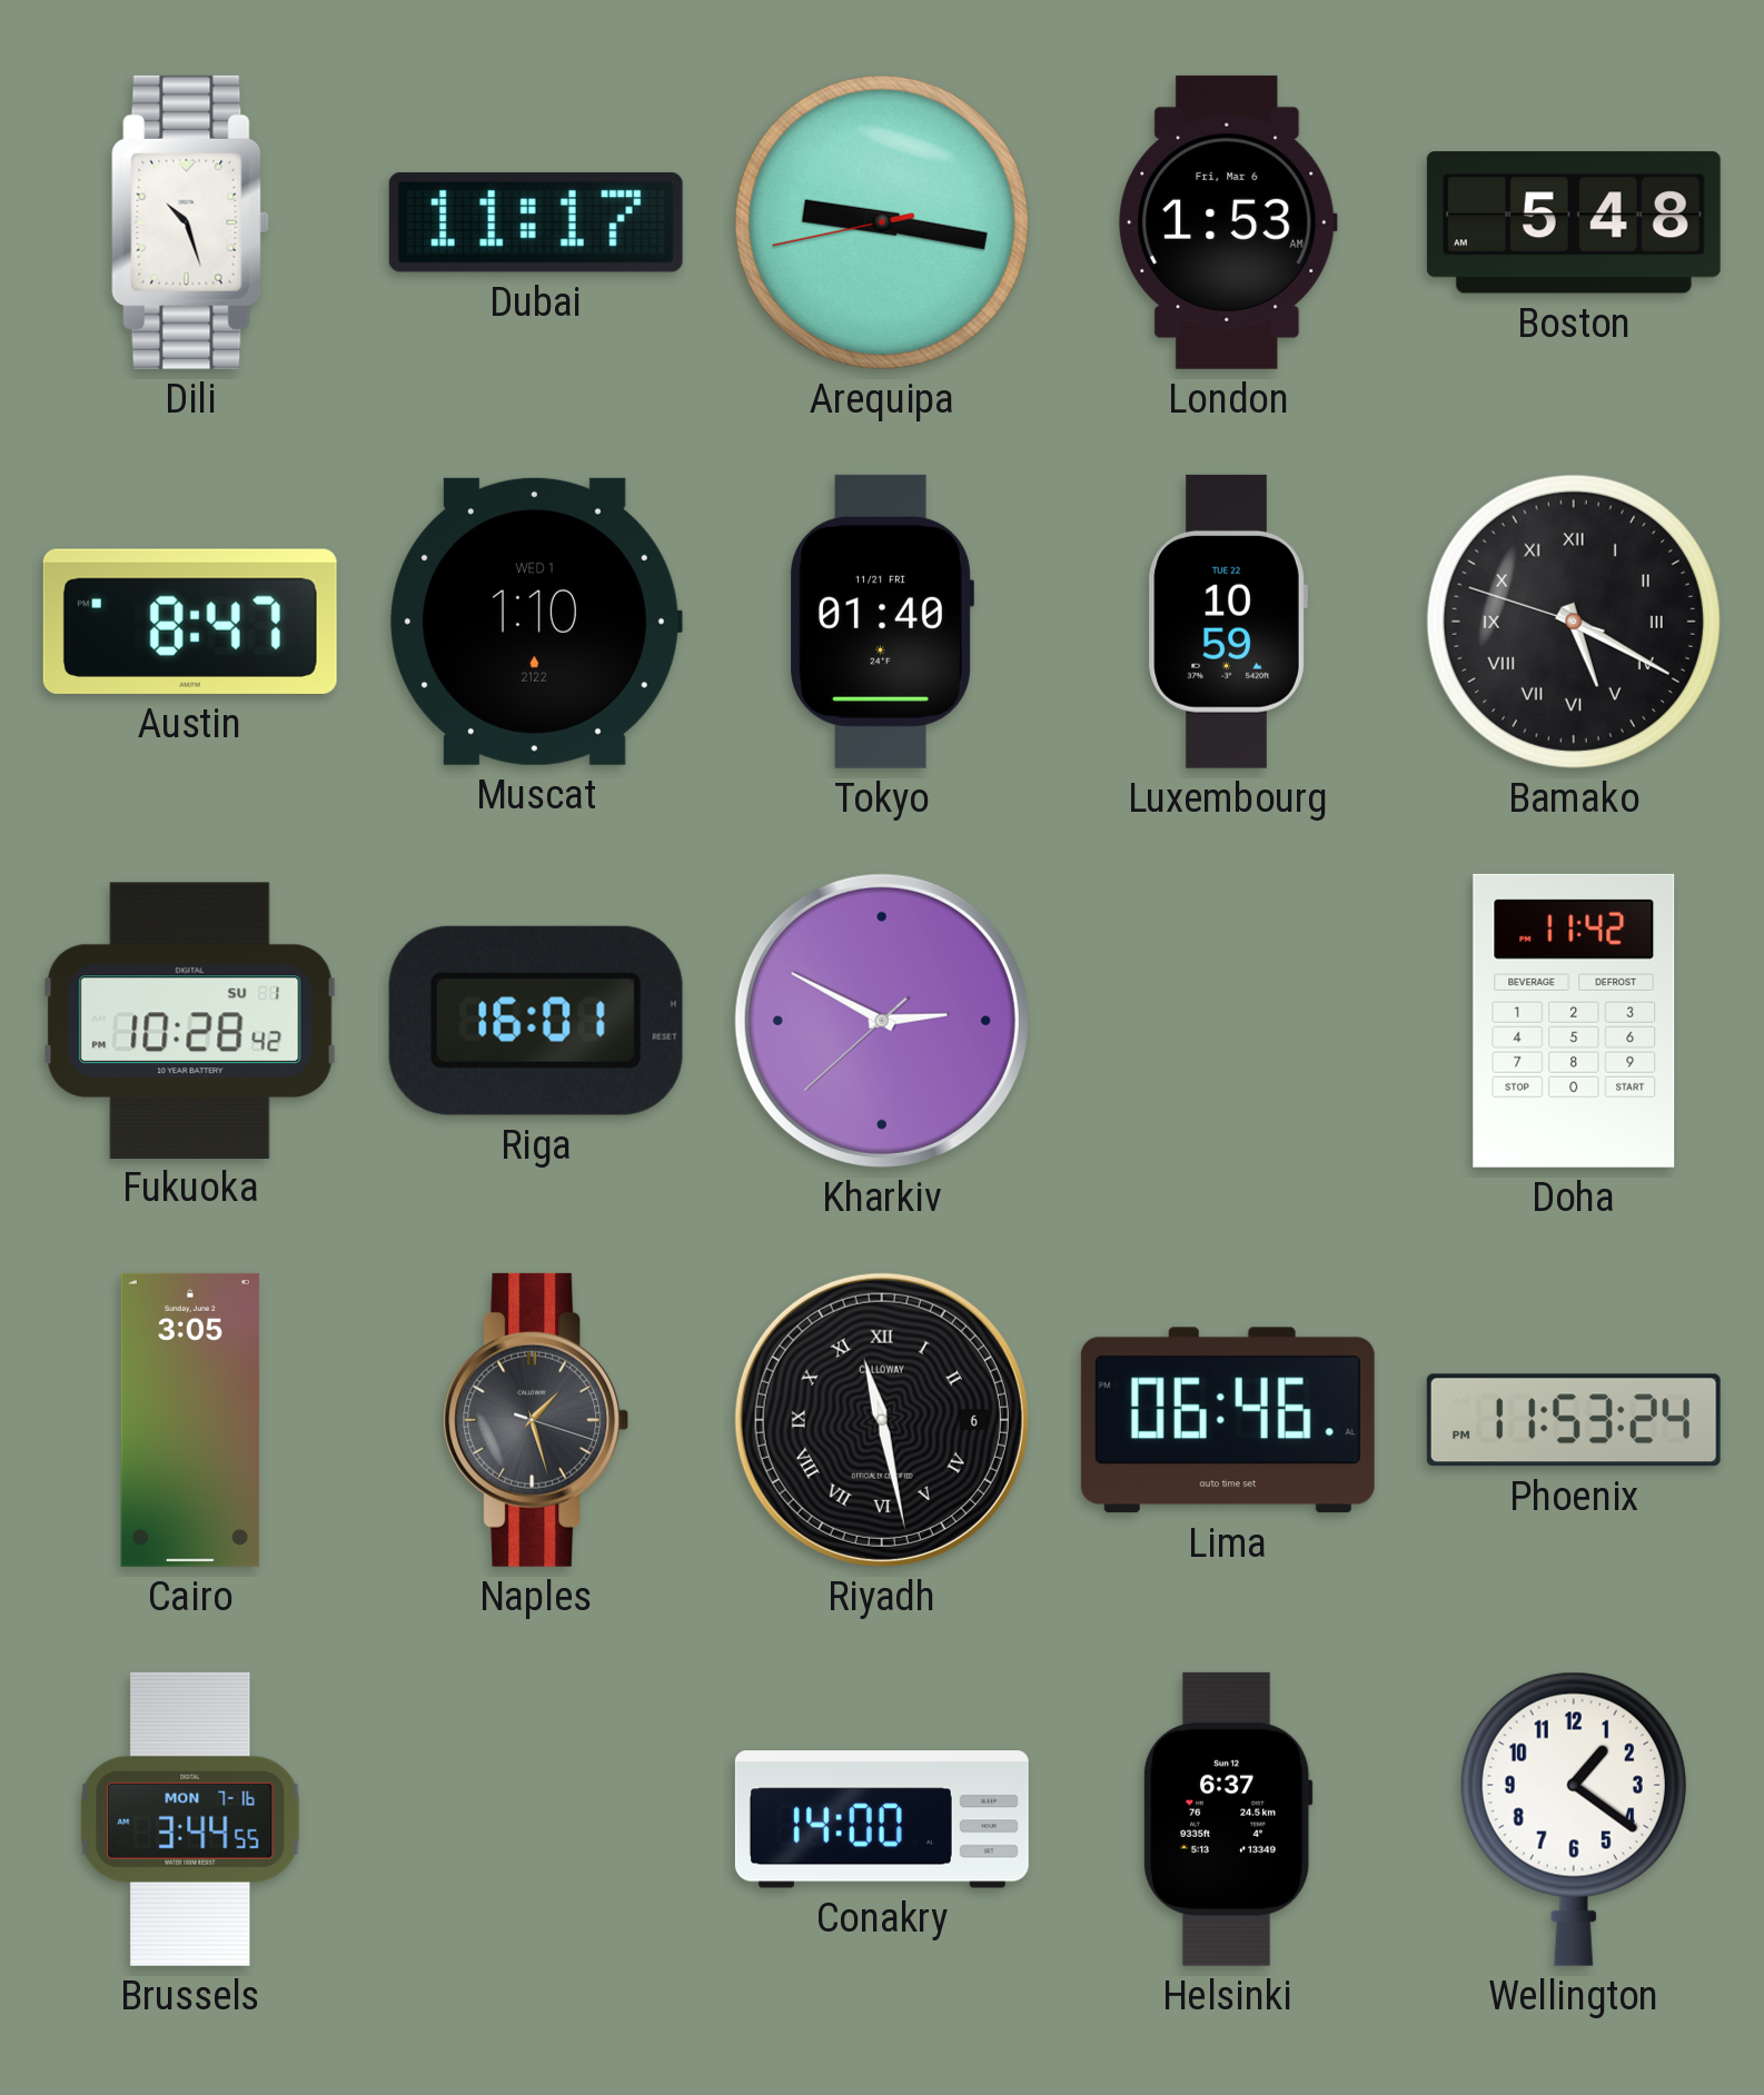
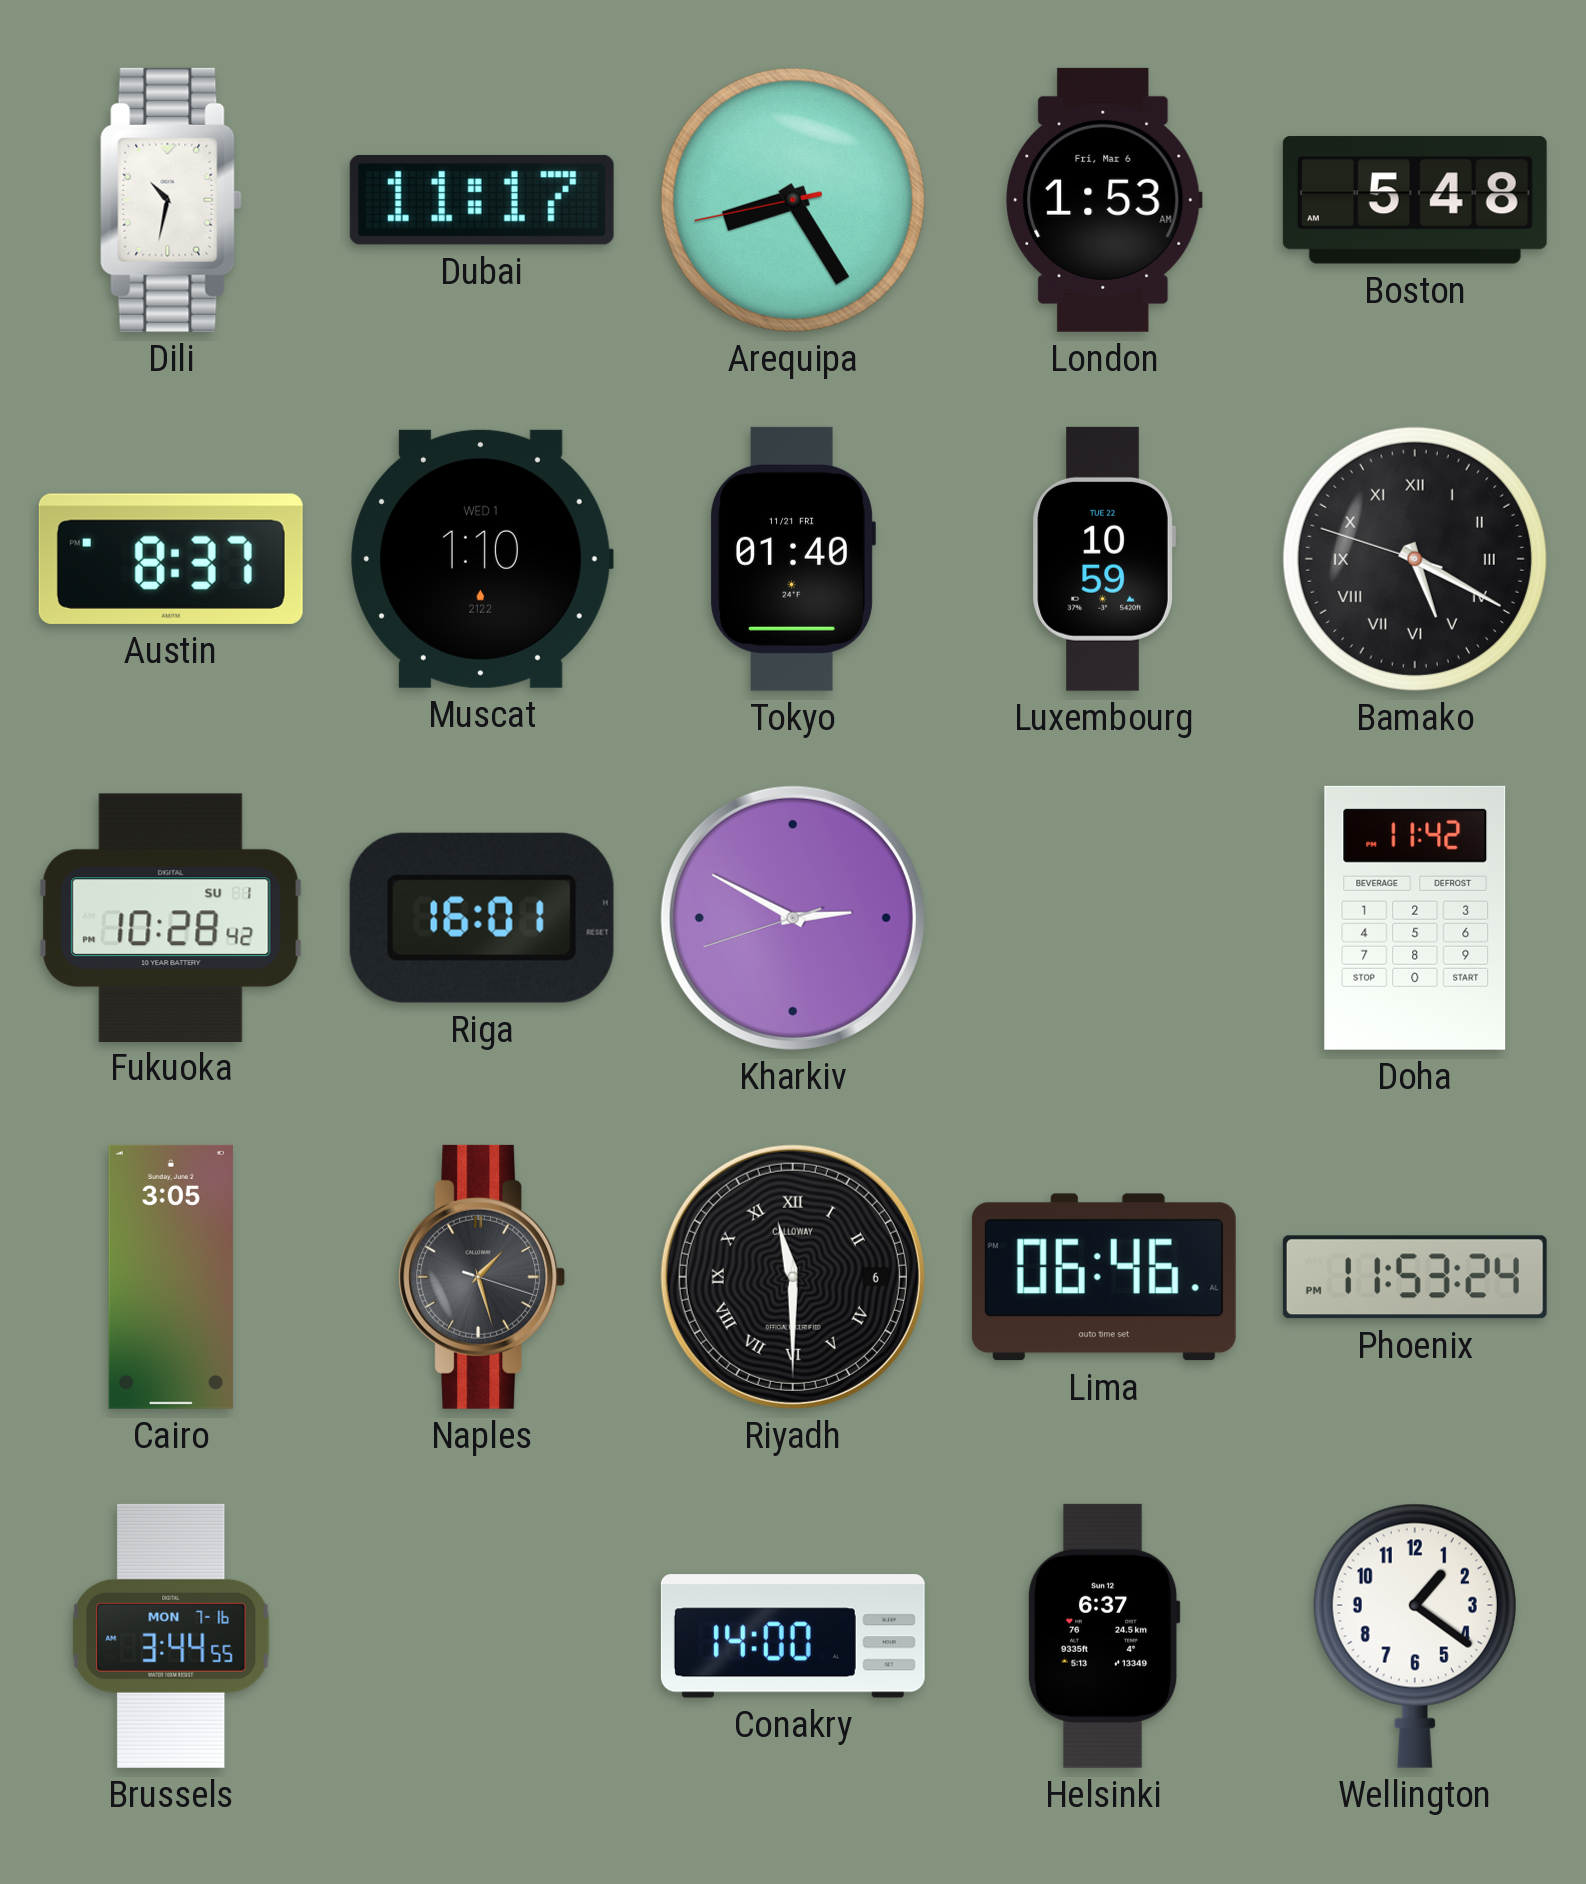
Dili: 10:27 -> 10:32
Arequipa: 9:16 -> 8:24
Austin: 8:47 -> 8:37
Kharkiv: 2:49:38 -> 2:49:42
Riyadh: 11:28 -> 11:30
